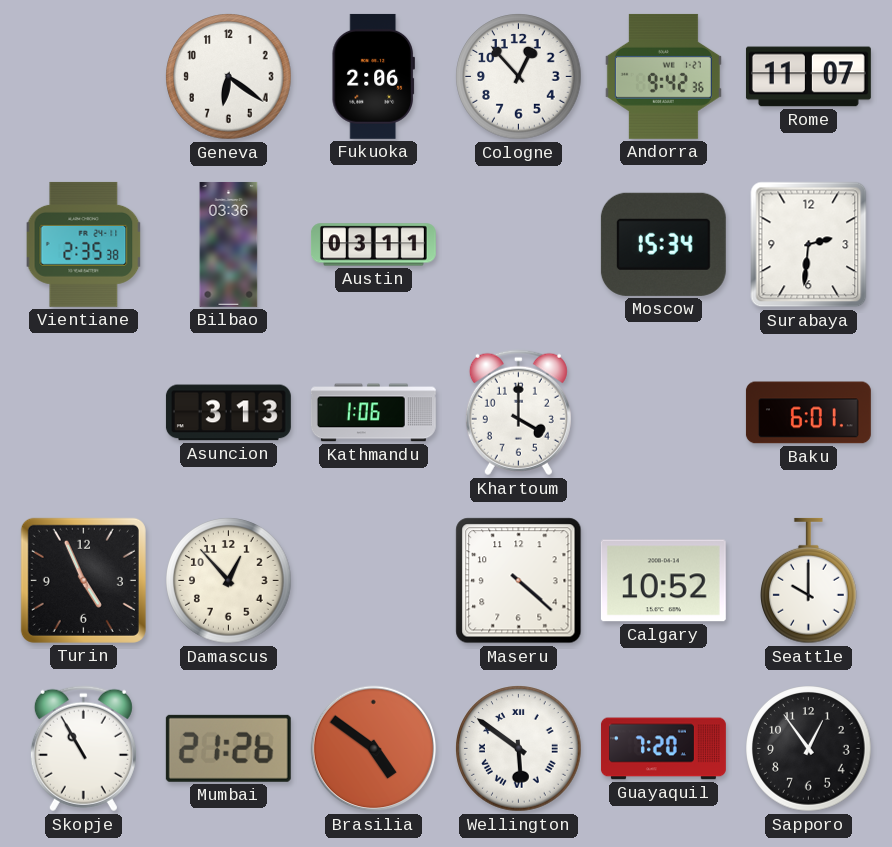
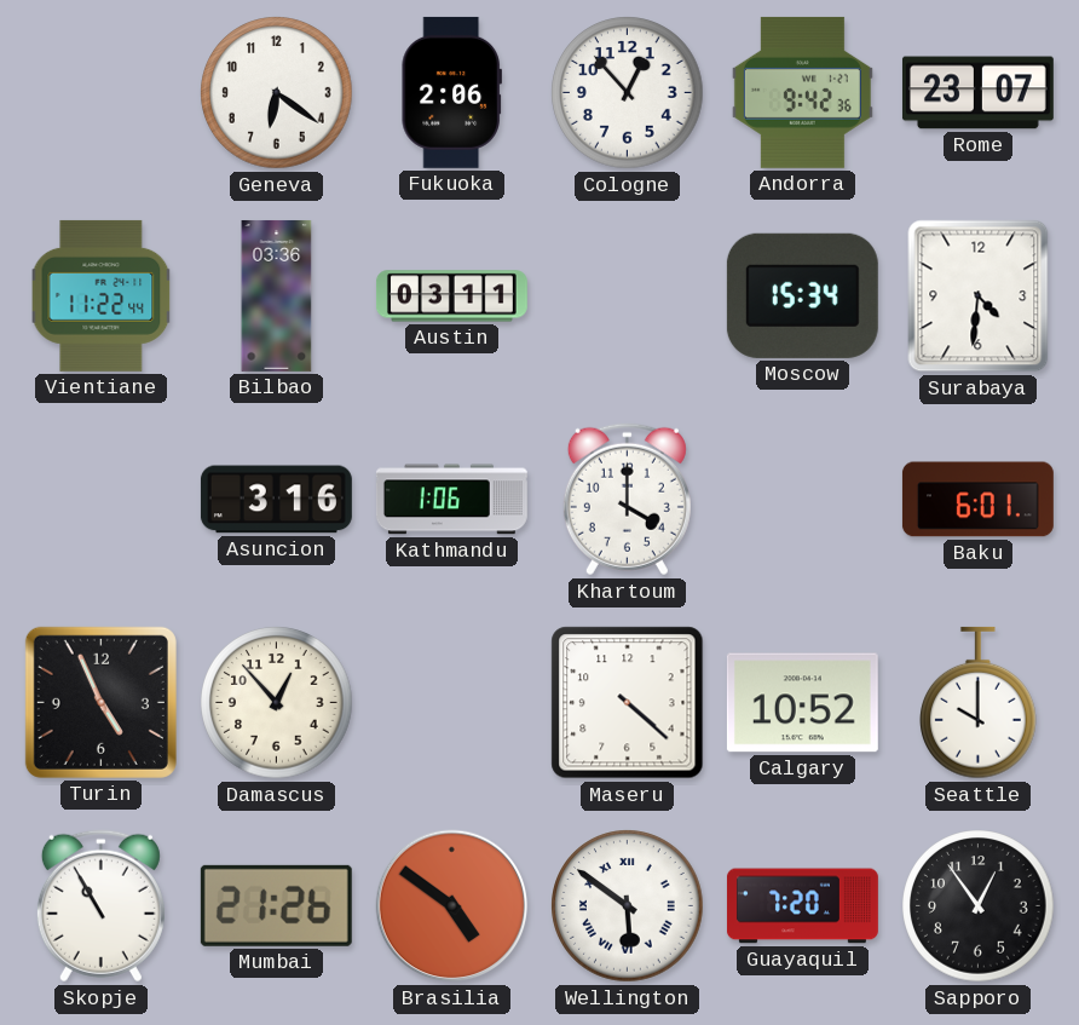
Rome: 11:07 -> 23:07
Vientiane: 2:35 -> 11:22
Surabaya: 2:31 -> 4:31
Asuncion: 3:13 -> 3:16
